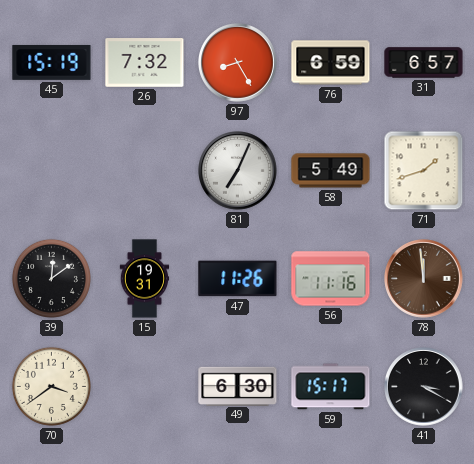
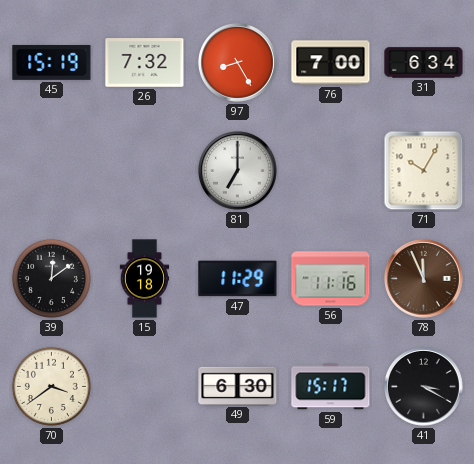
76: 6:59 -> 7:00
31: 6:57 -> 6:34
81: 7:04 -> 7:00
58: 5:49 -> none
71: 1:42 -> 10:05
15: 19:31 -> 19:18
47: 11:26 -> 11:29
78: 11:59 -> 11:56
